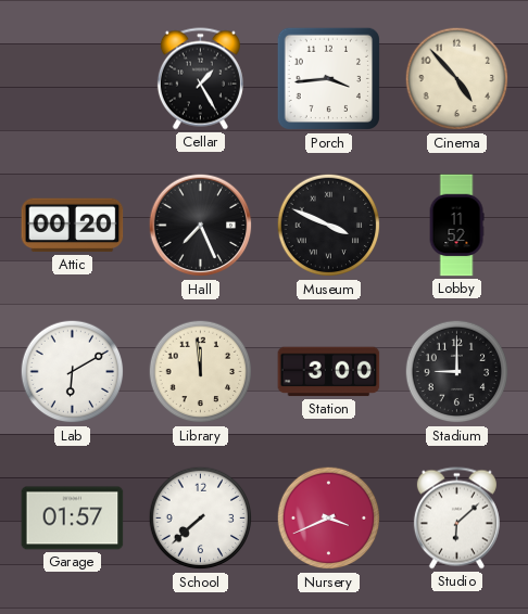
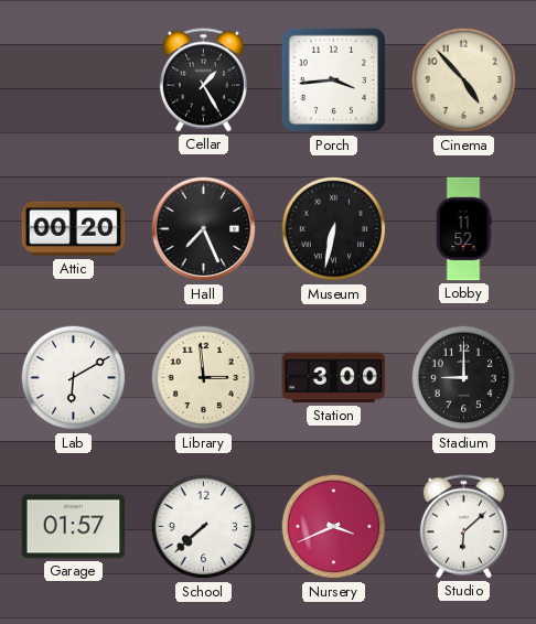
Museum: 3:49 -> 6:32
Library: 11:59 -> 2:59
